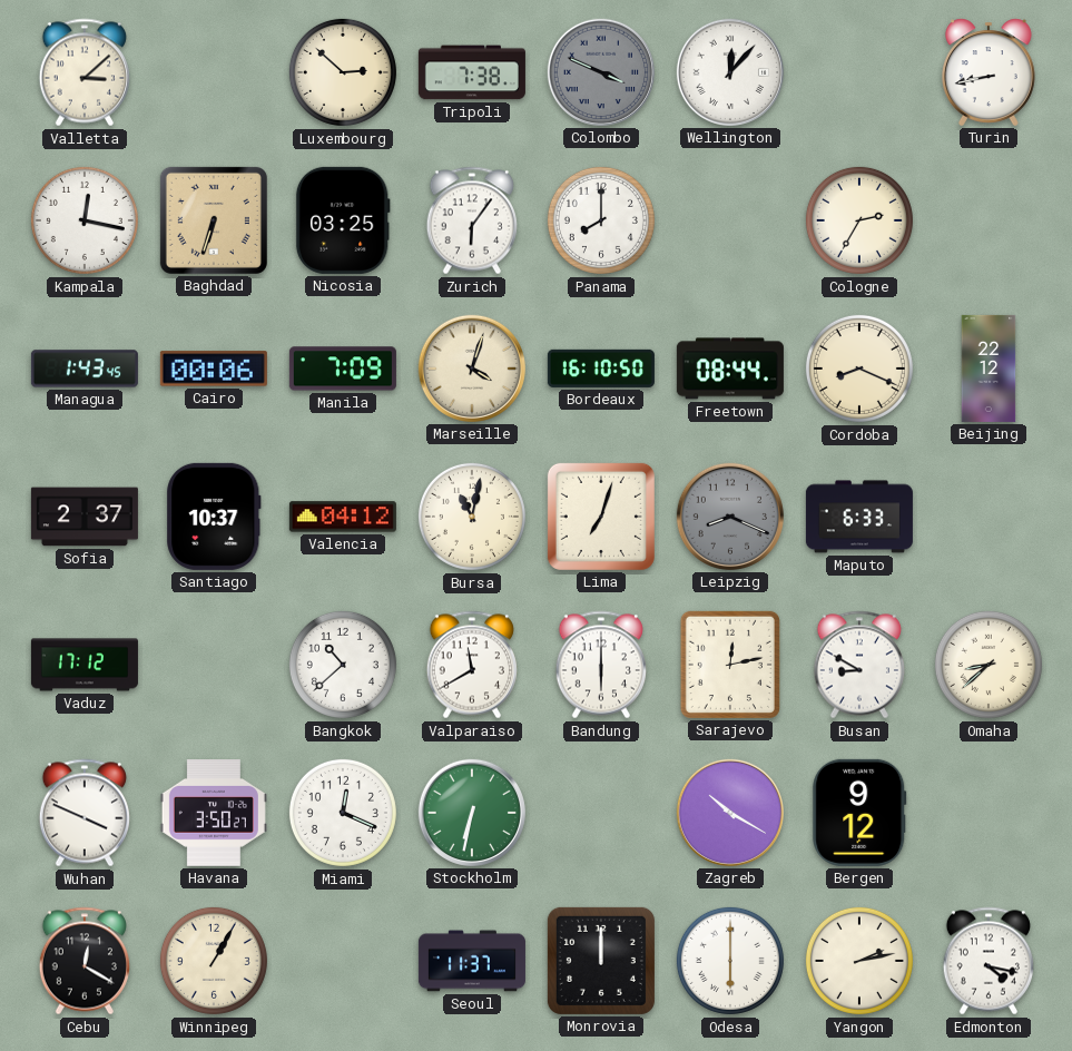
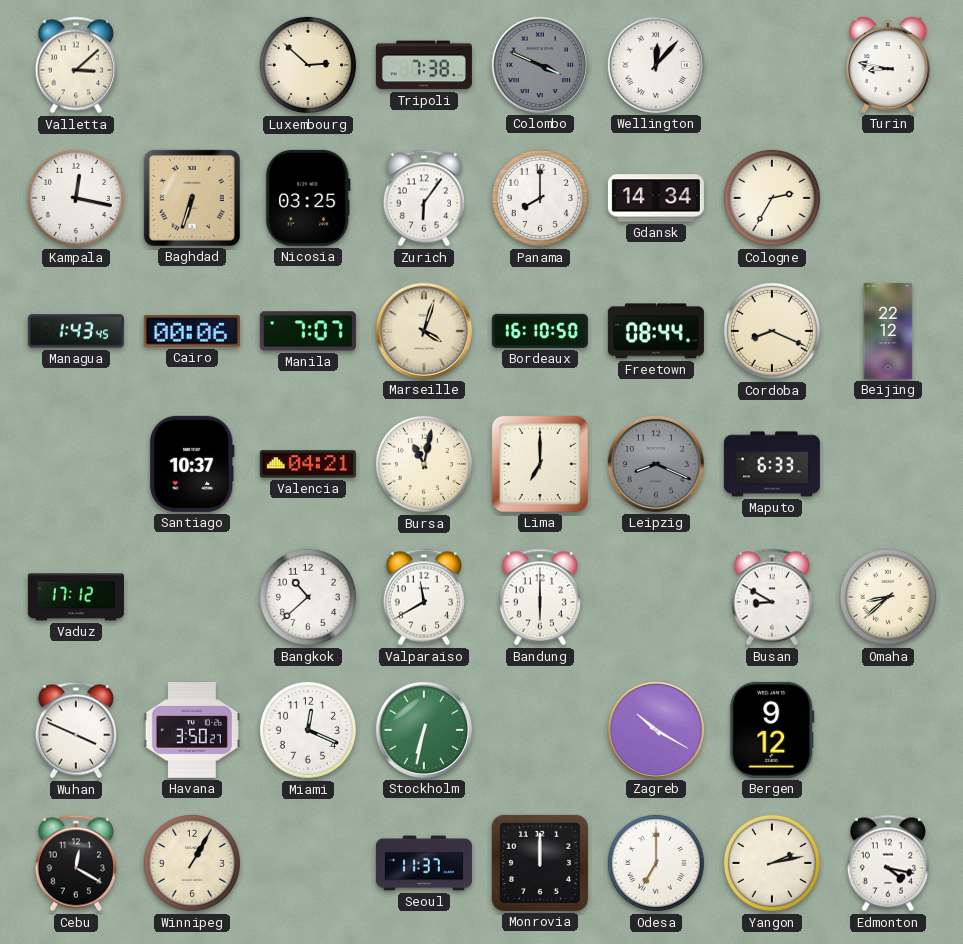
Turin: 8:43 -> 8:47
Gdansk: none -> 14:34
Manila: 7:09 -> 7:07
Sofia: 2:37 -> none
Valencia: 04:12 -> 04:21
Lima: 7:03 -> 7:00
Sarajevo: 12:13 -> none
Odesa: 6:00 -> 7:00
